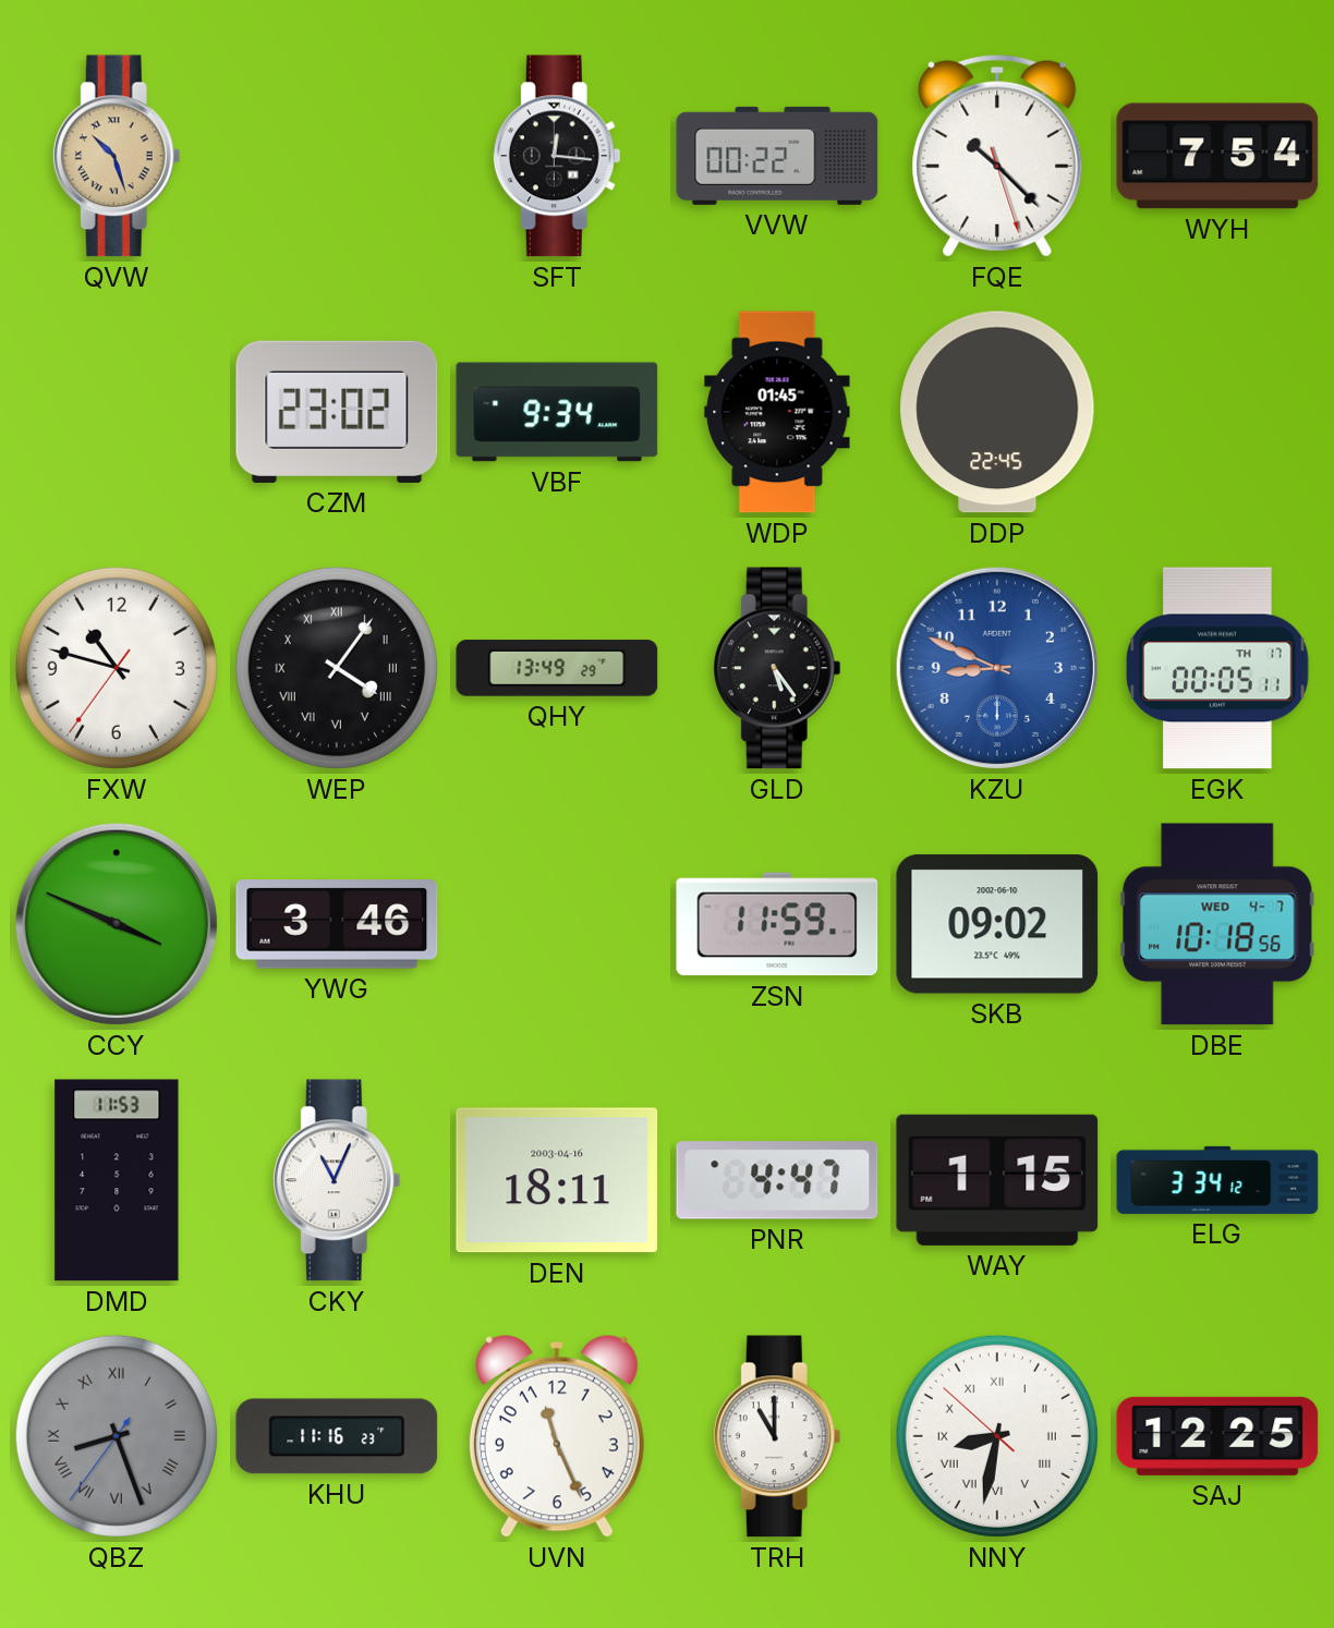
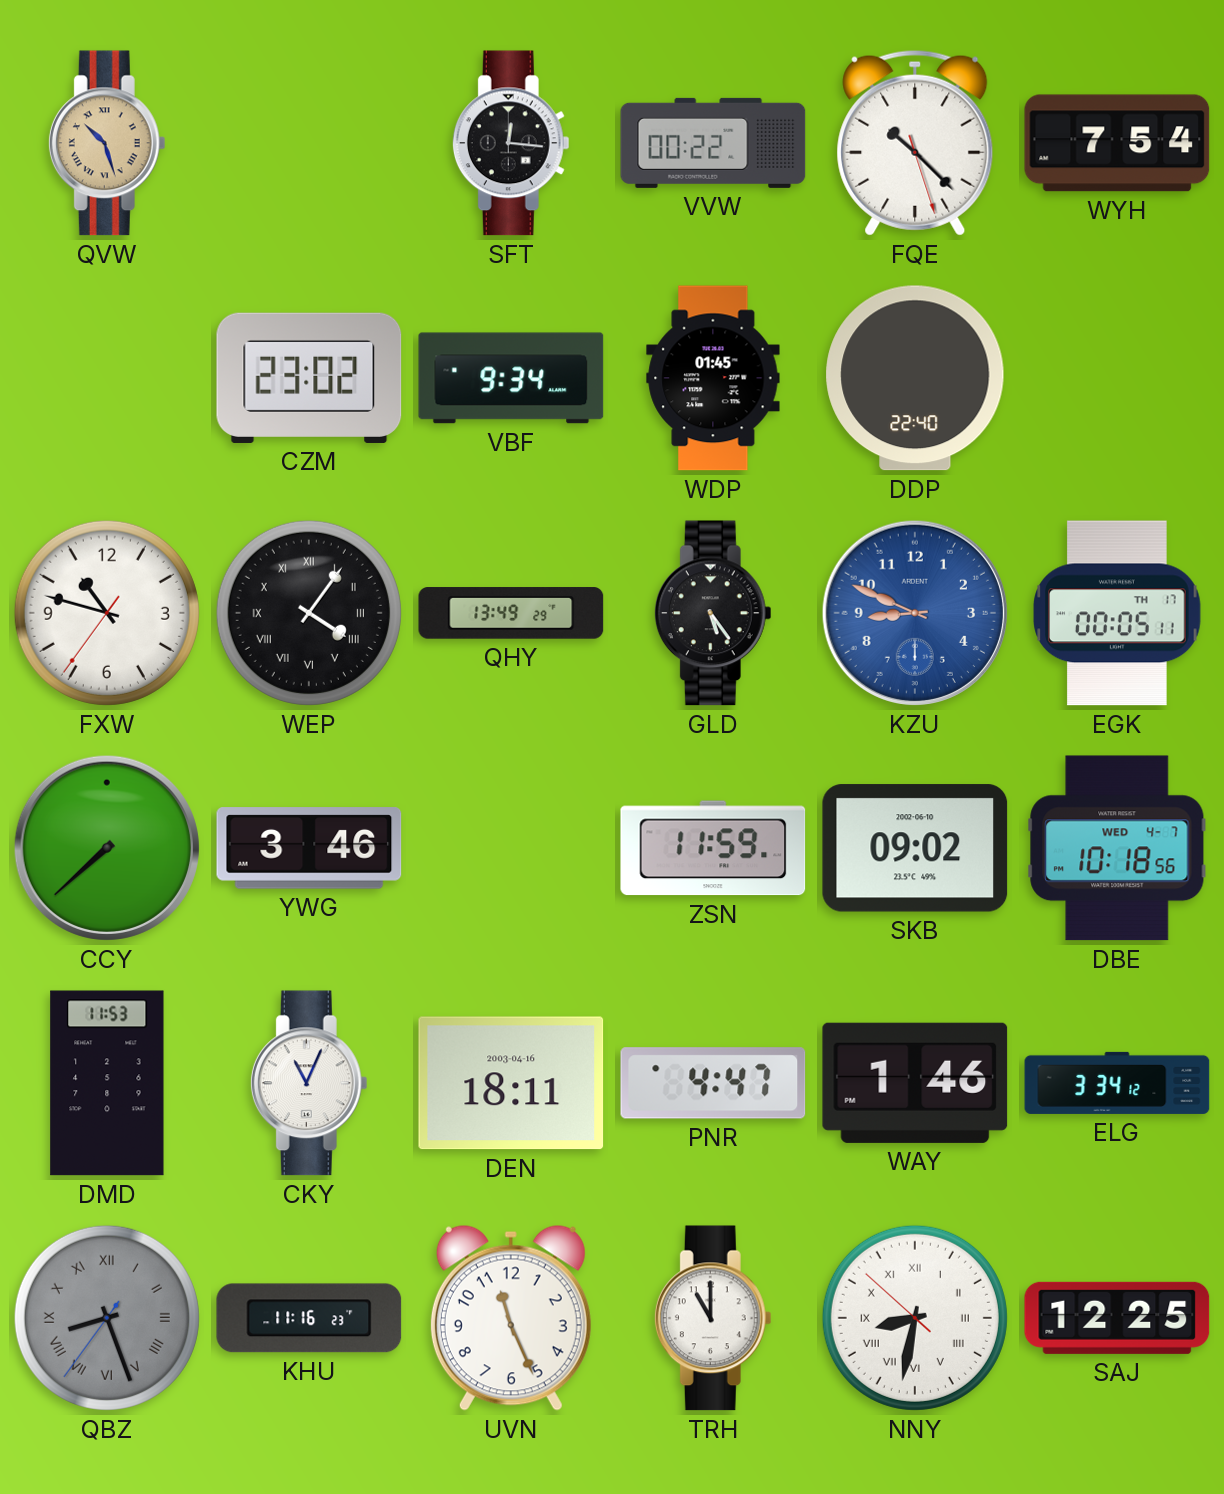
DDP: 22:45 -> 22:40
CCY: 3:49 -> 7:38
WAY: 1:15 -> 1:46
